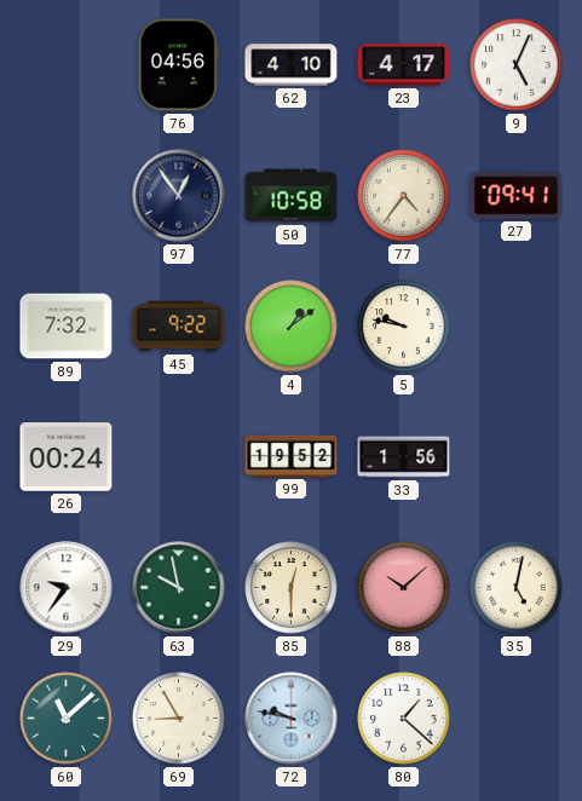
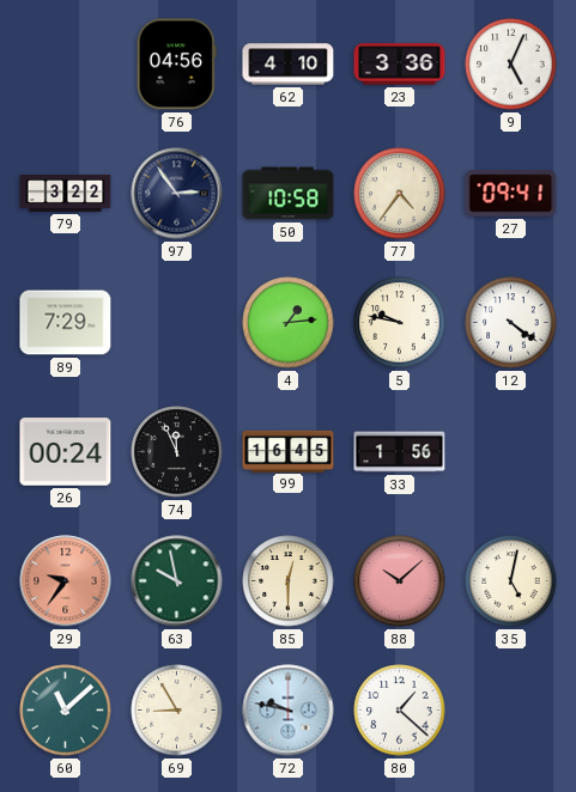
23: 4:17 -> 3:36
79: none -> 3:22
97: 12:54 -> 2:54
89: 7:32 -> 7:29
45: 9:22 -> none
4: 1:09 -> 1:14
12: none -> 4:21
74: none -> 11:56
99: 19:52 -> 16:45
29 dial: white -> salmon
